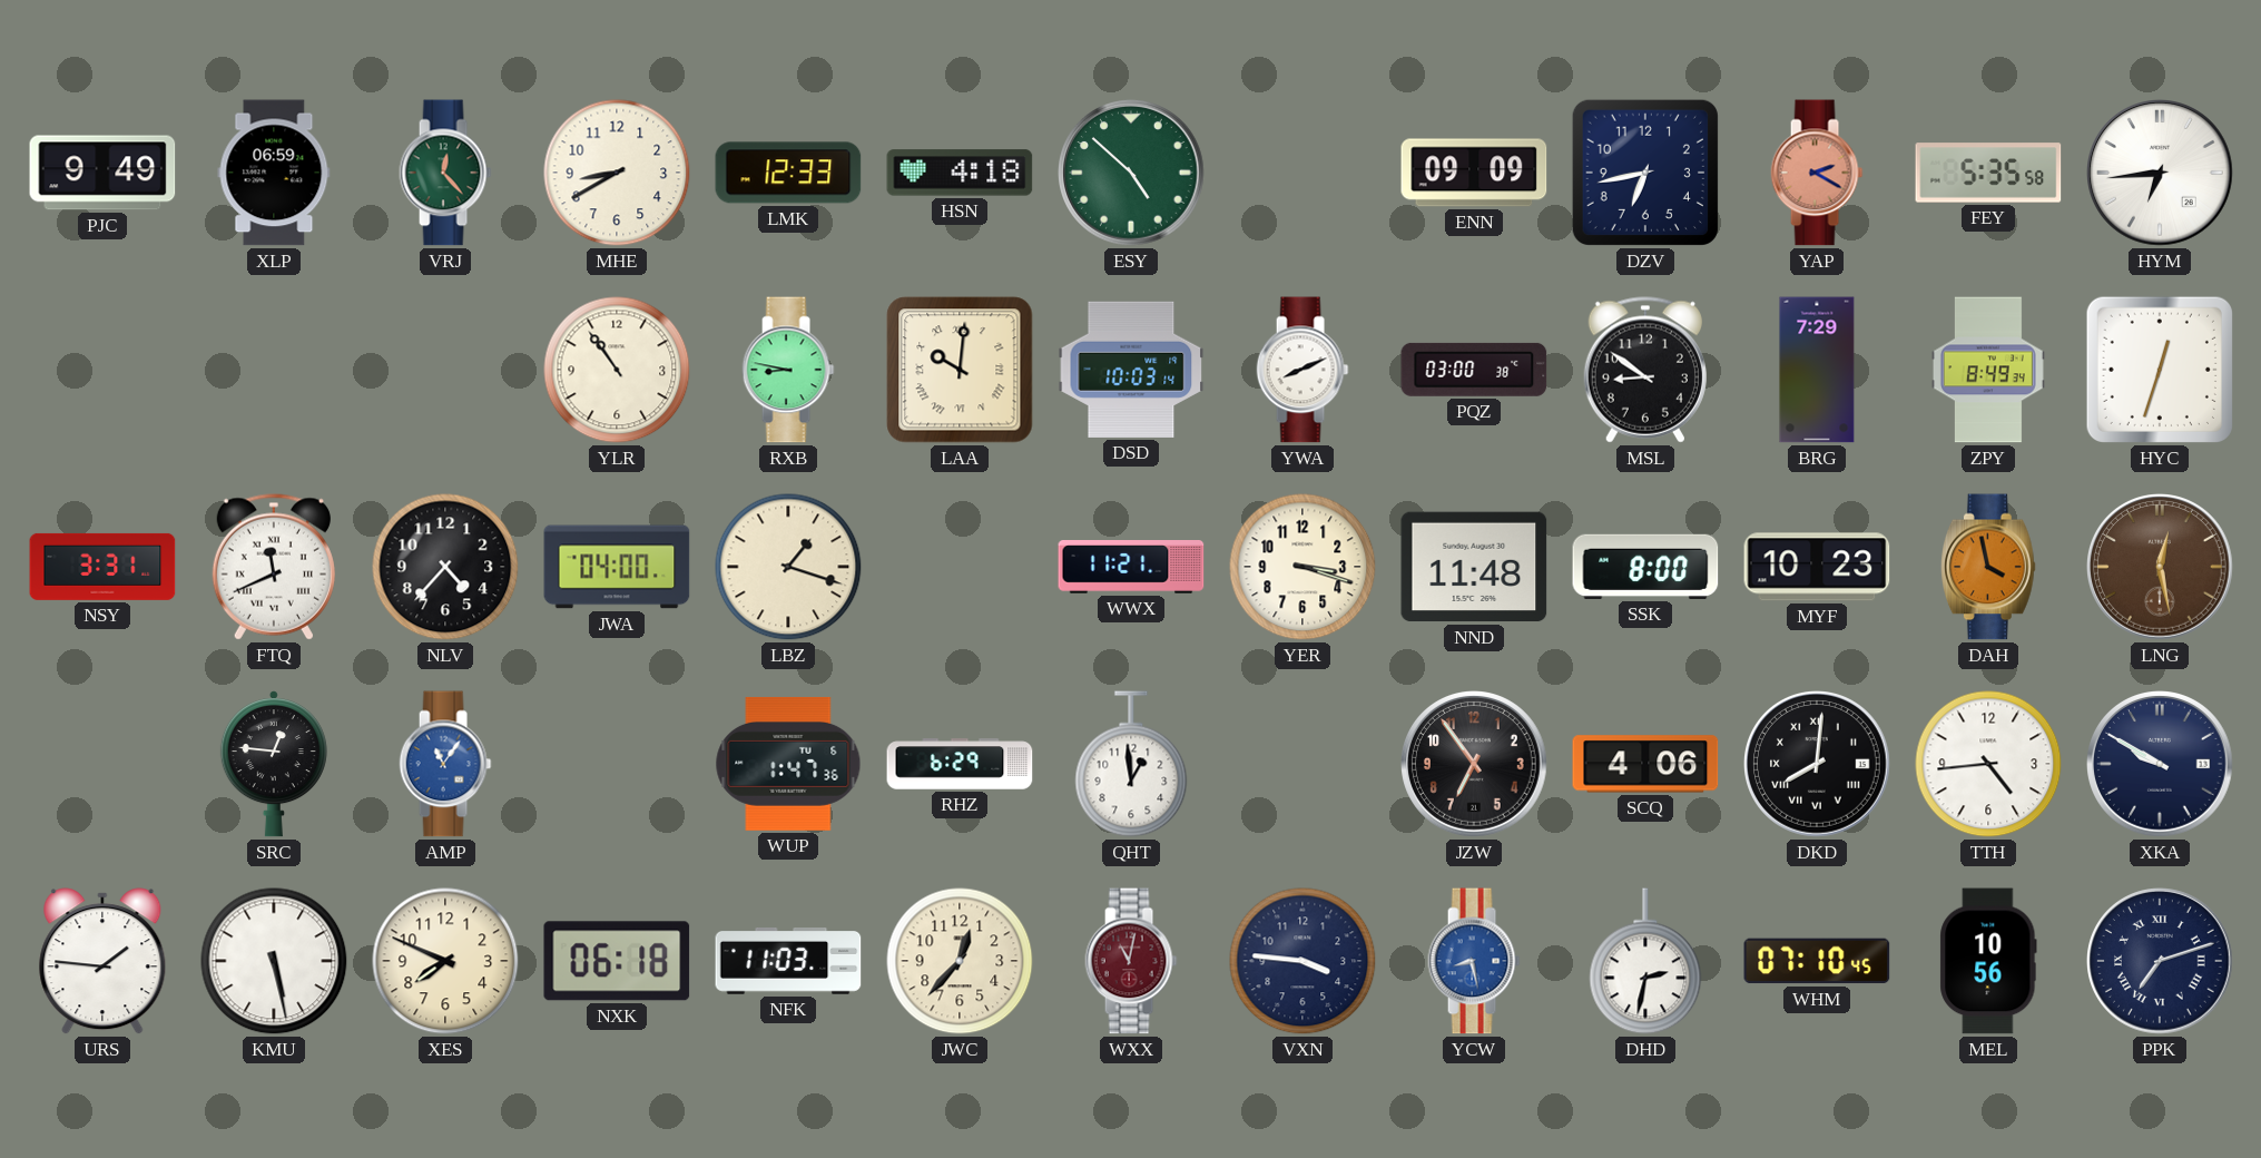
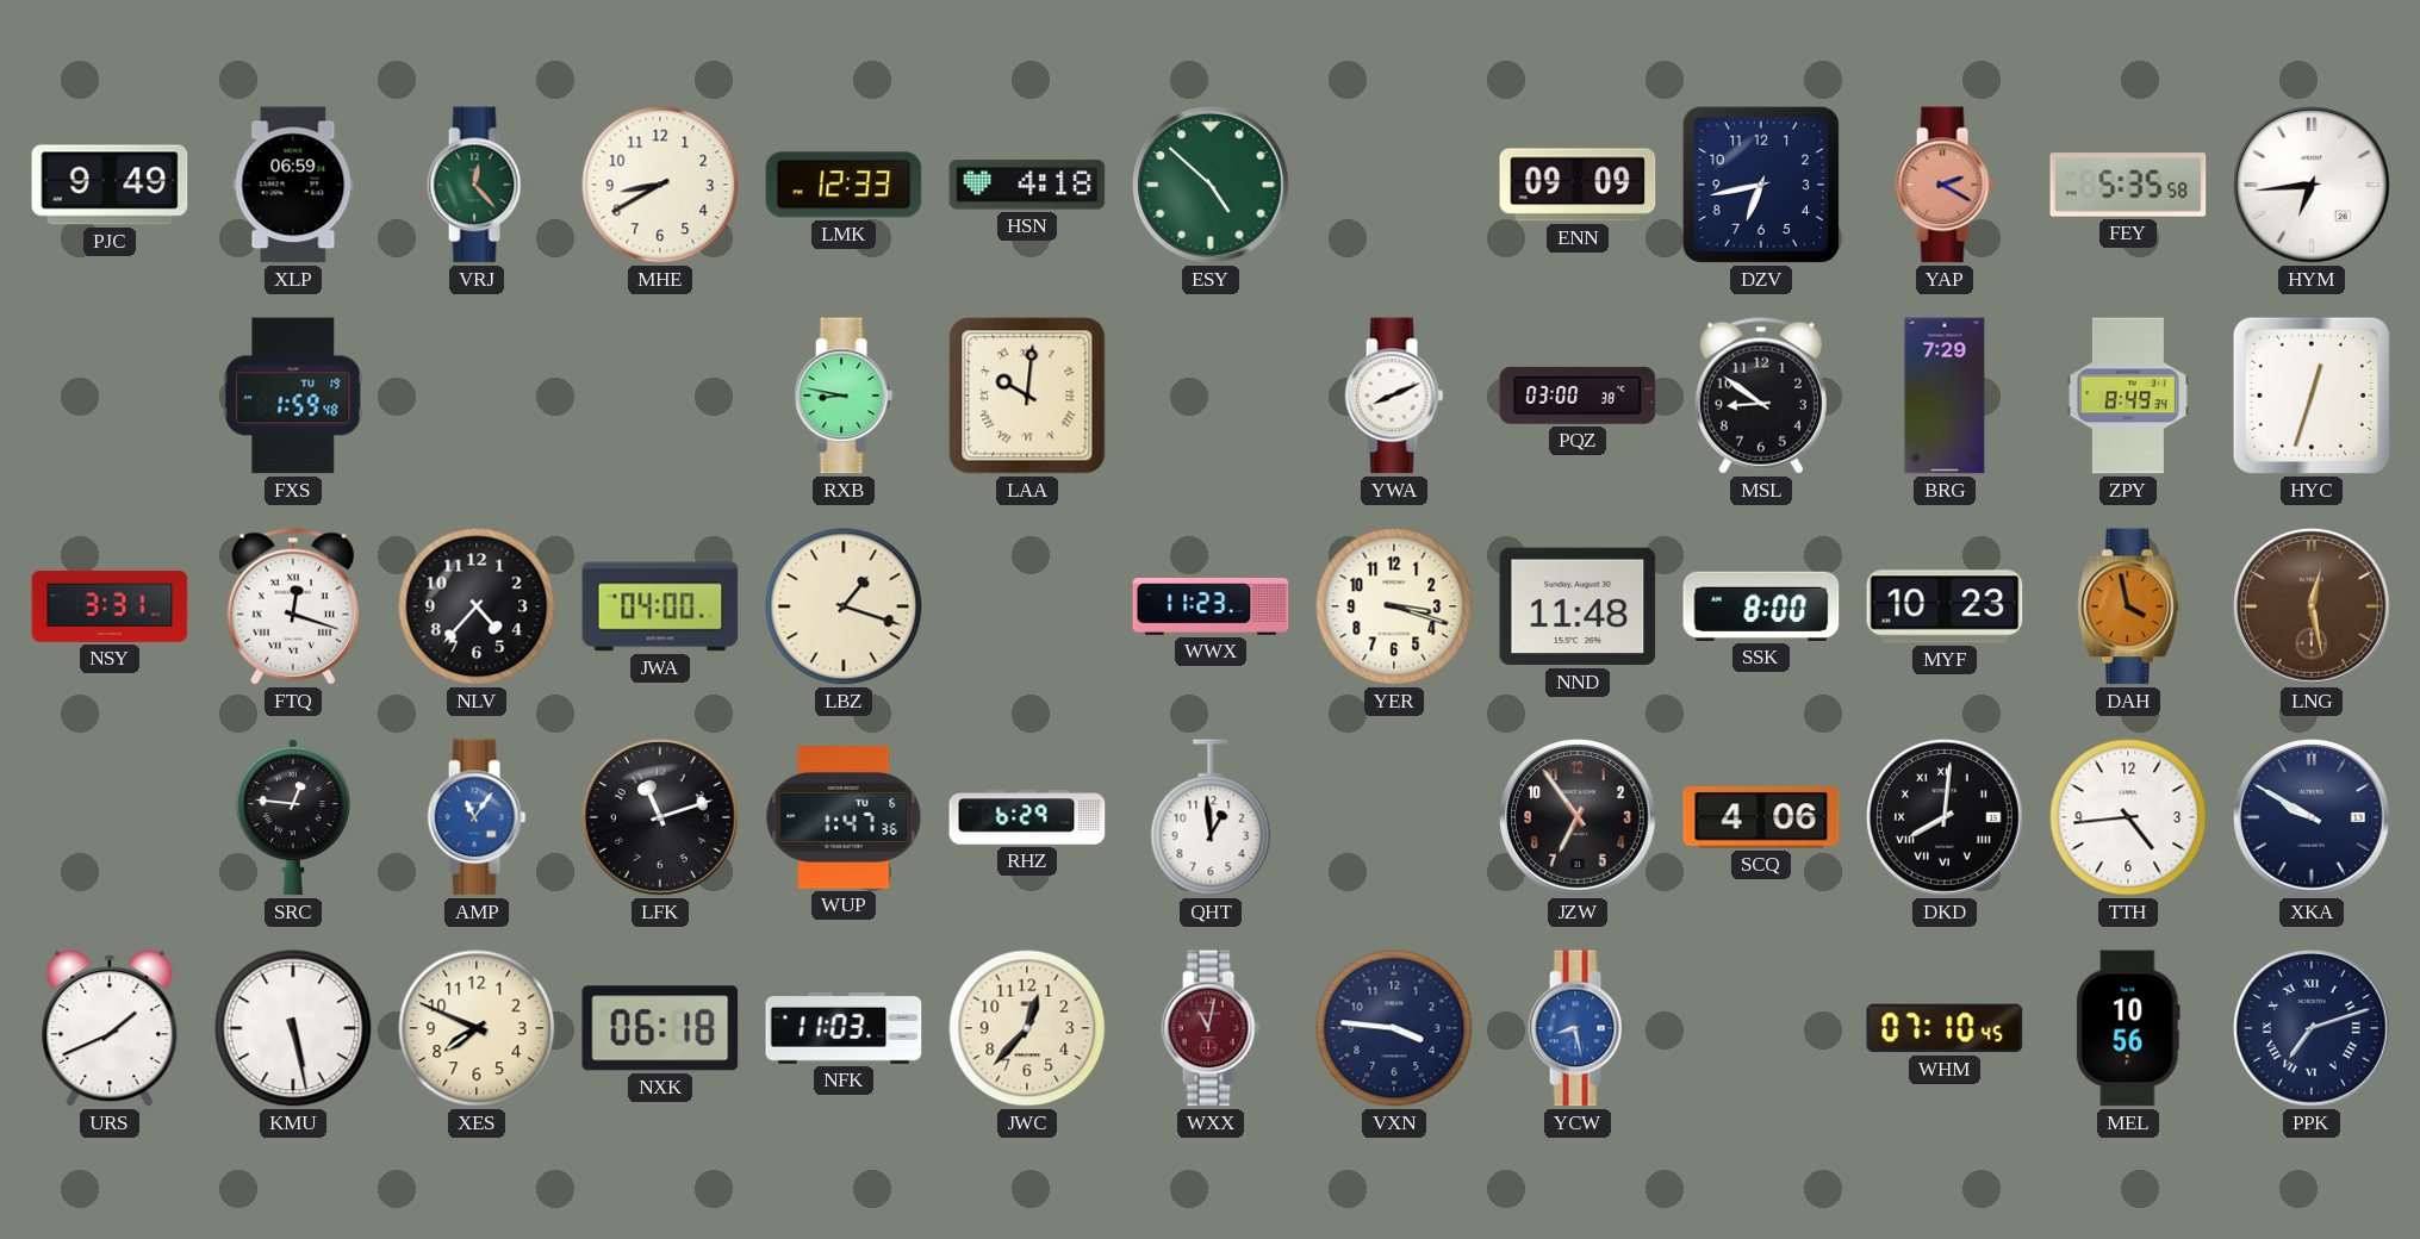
FXS: none -> 1:59
YLR: 10:54 -> none
DSD: 10:03 -> none
FTQ: 11:41 -> 12:18
WWX: 11:21 -> 11:23
LFK: none -> 11:12
URS: 1:46 -> 1:41
DHD: 2:32 -> none
